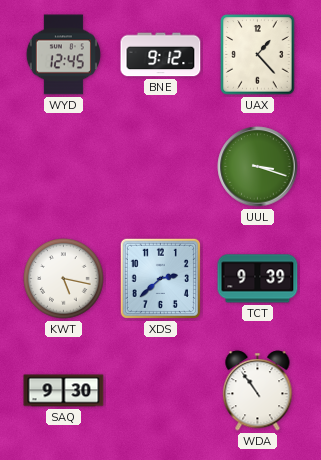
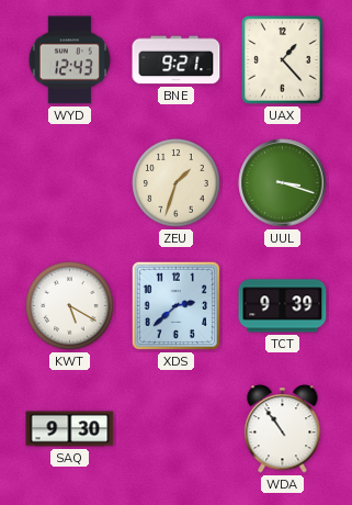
WYD: 12:45 -> 12:43
BNE: 9:12 -> 9:21
ZEU: none -> 1:33
KWT: 5:17 -> 5:20
